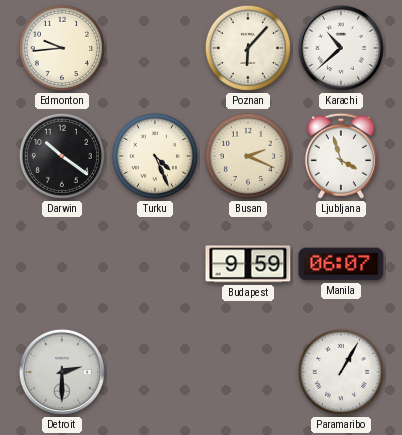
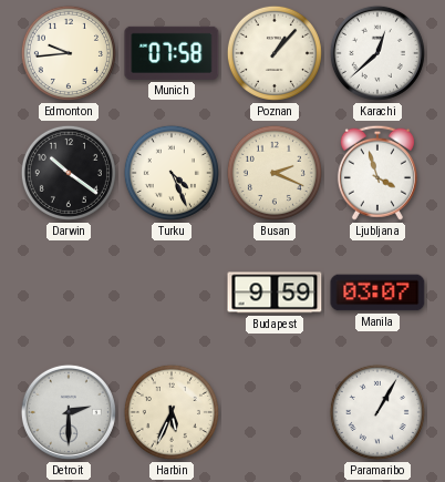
Munich: none -> 07:58
Poznan: 6:07 -> 1:07
Karachi: 10:38 -> 12:38
Manila: 06:07 -> 03:07
Harbin: none -> 5:34
